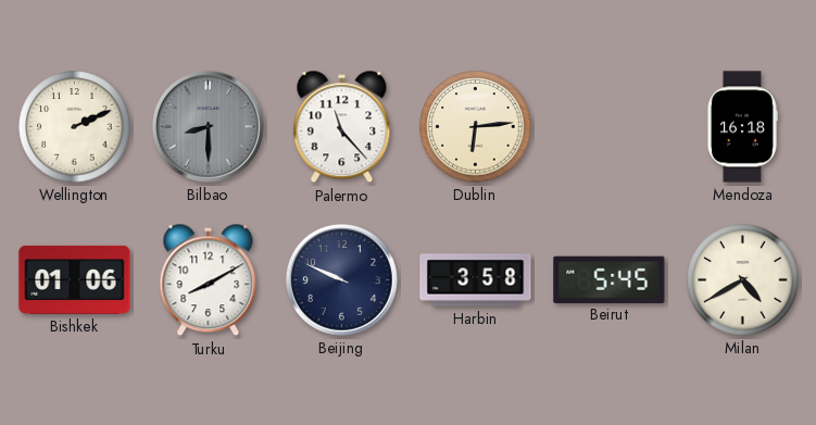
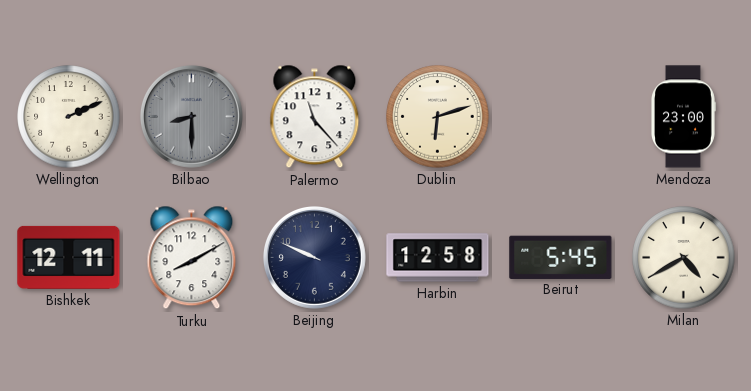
Dublin: 6:14 -> 6:12
Mendoza: 16:18 -> 23:00
Bishkek: 01:06 -> 12:11
Harbin: 3:58 -> 12:58
